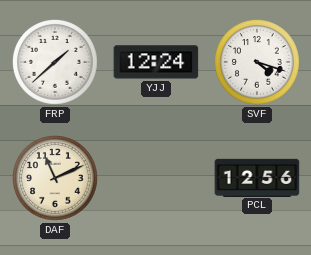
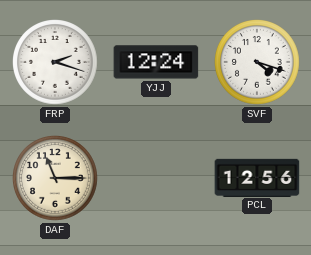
FRP: 1:38 -> 2:18
DAF: 11:11 -> 11:15
